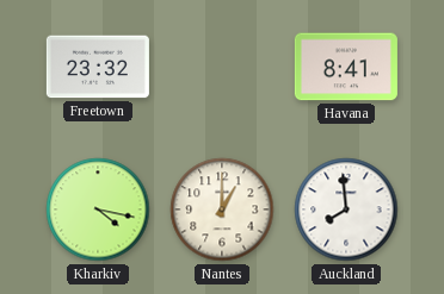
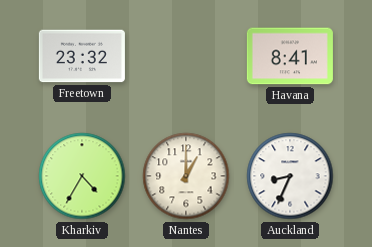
Kharkiv: 4:17 -> 4:35
Auckland: 7:59 -> 8:34
